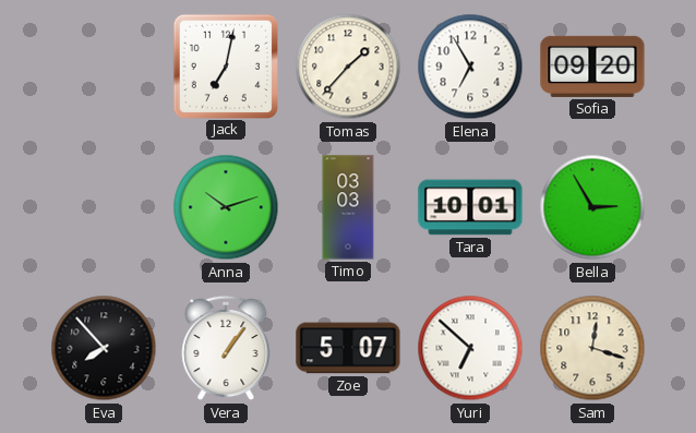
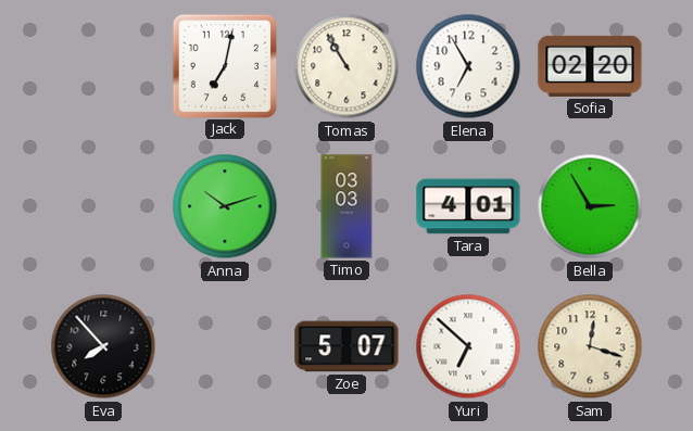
Tomas: 1:37 -> 10:55
Sofia: 09:20 -> 02:20
Tara: 10:01 -> 4:01
Vera: 1:06 -> none
